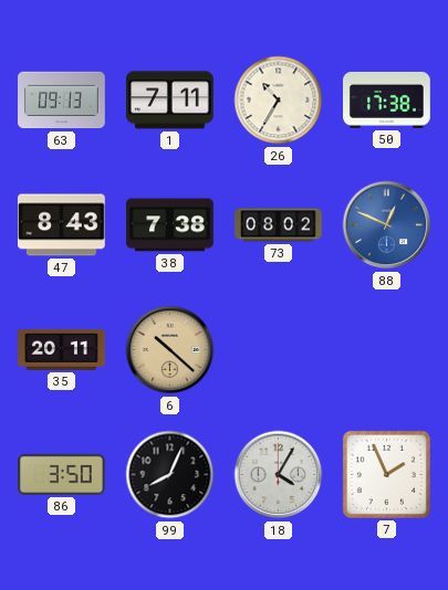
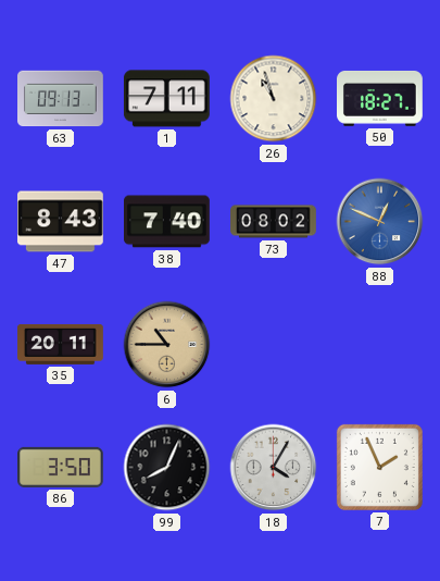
26: 10:35 -> 10:57
50: 17:38 -> 18:27
38: 7:38 -> 7:40
6: 10:22 -> 10:45
